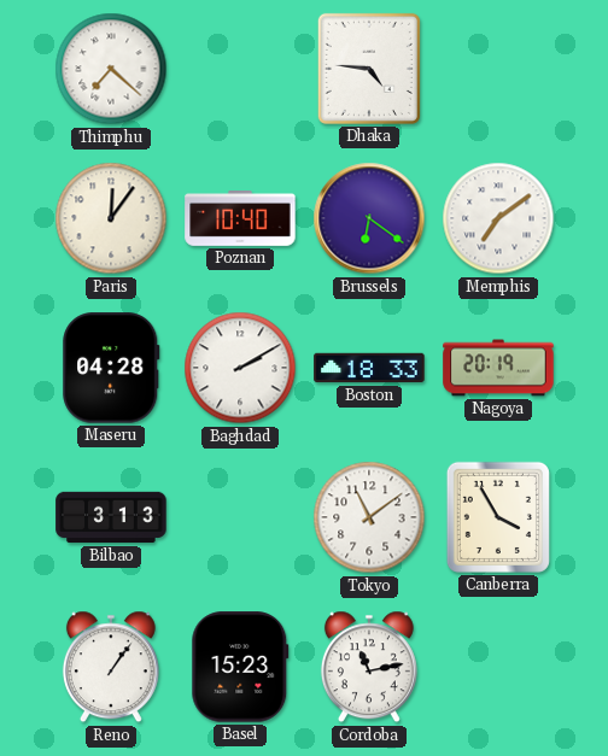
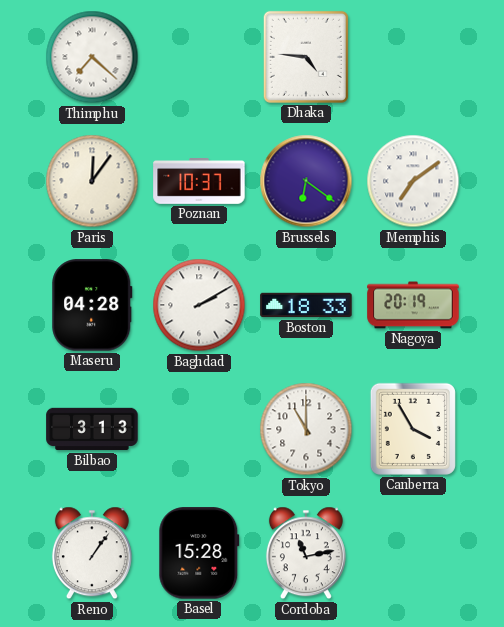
Poznan: 10:40 -> 10:37
Tokyo: 11:09 -> 11:00
Basel: 15:23 -> 15:28
